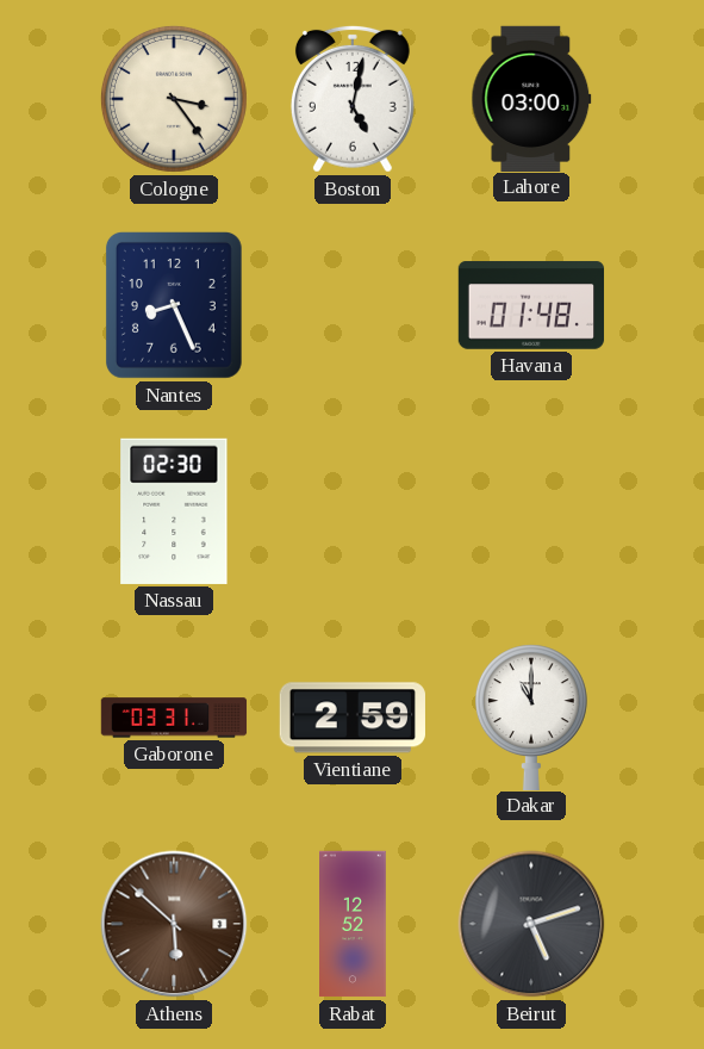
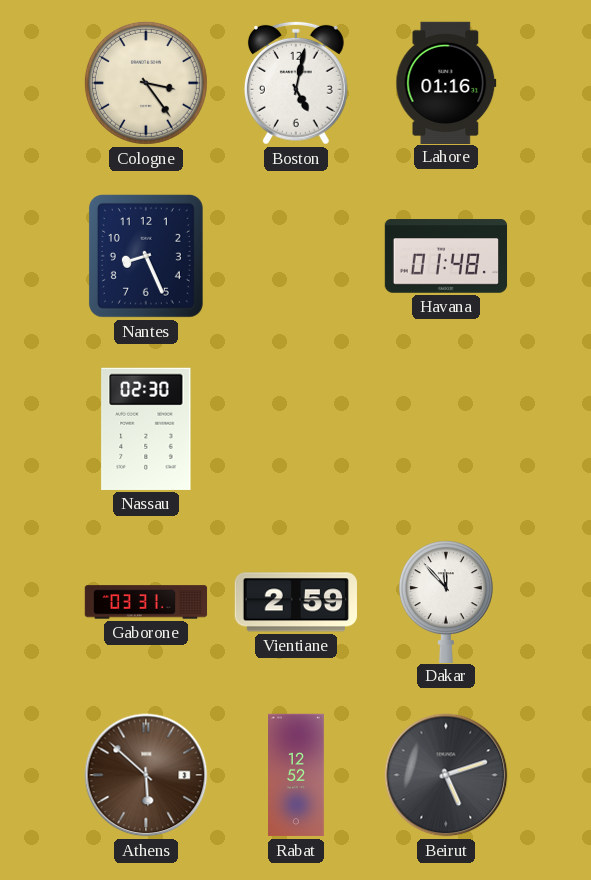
Lahore: 03:00 -> 01:16
Dakar: 11:00 -> 11:53
